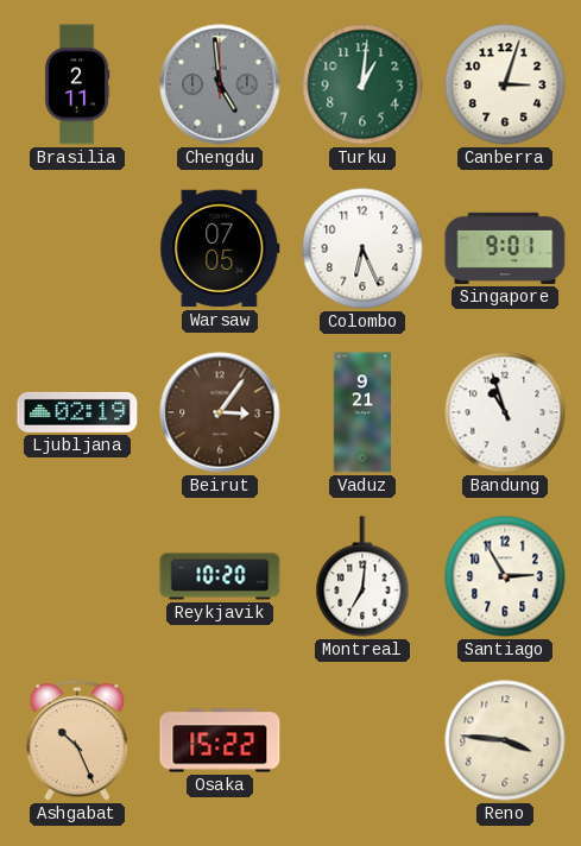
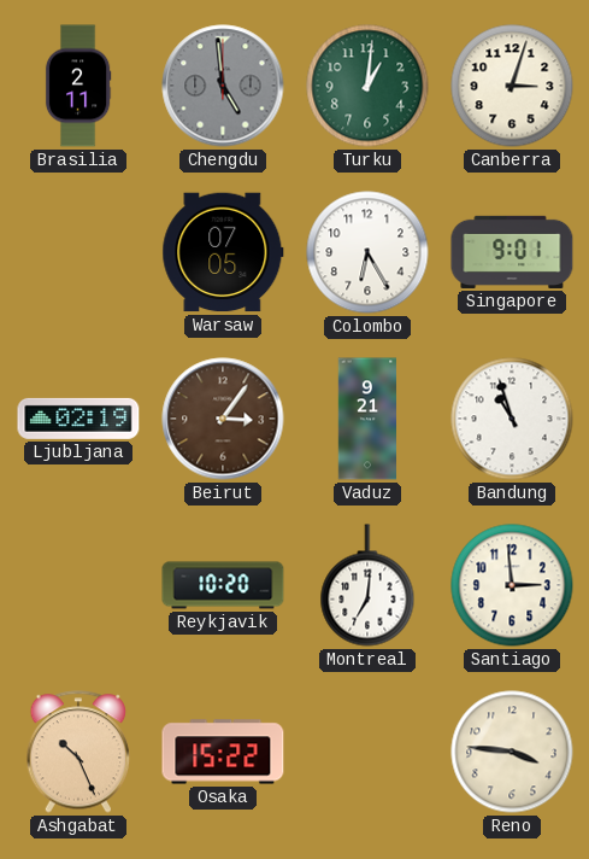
Colombo: 6:26 -> 6:25
Santiago: 2:55 -> 2:59
